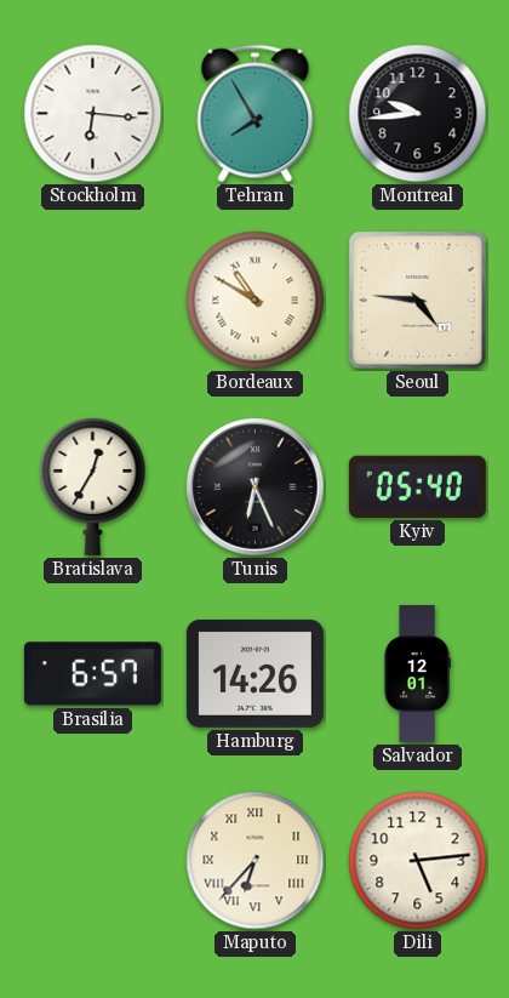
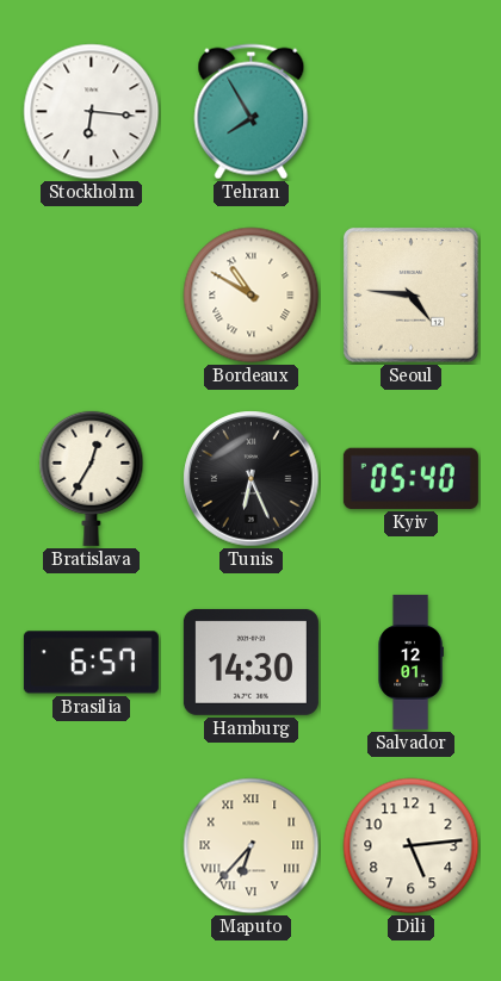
Montreal: 9:44 -> none
Hamburg: 14:26 -> 14:30
